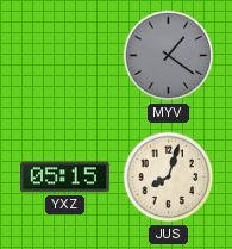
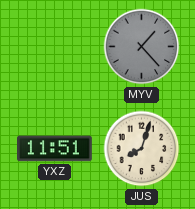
MYV: 1:21 -> 1:23
YXZ: 05:15 -> 11:51
